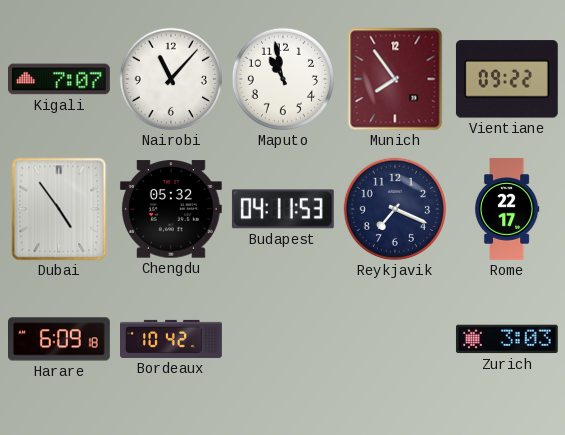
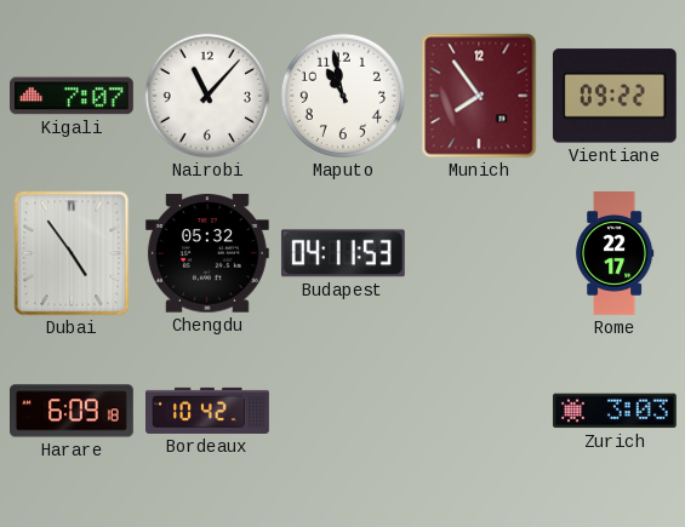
Reykjavik: 7:19 -> none
